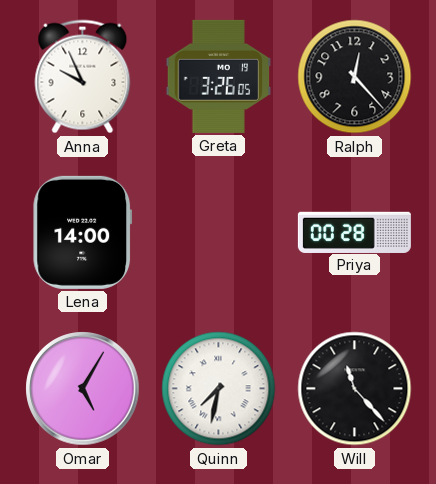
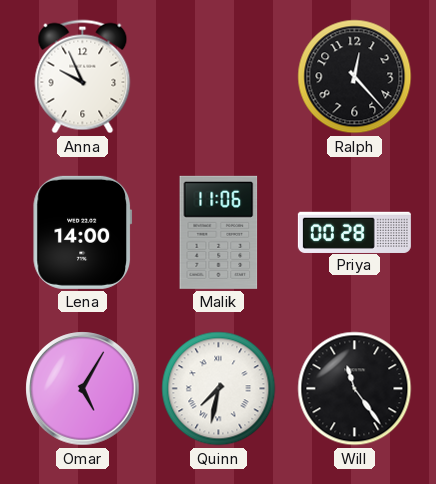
Greta: 3:26 -> none
Malik: none -> 11:06
Will: 11:23 -> 11:24
